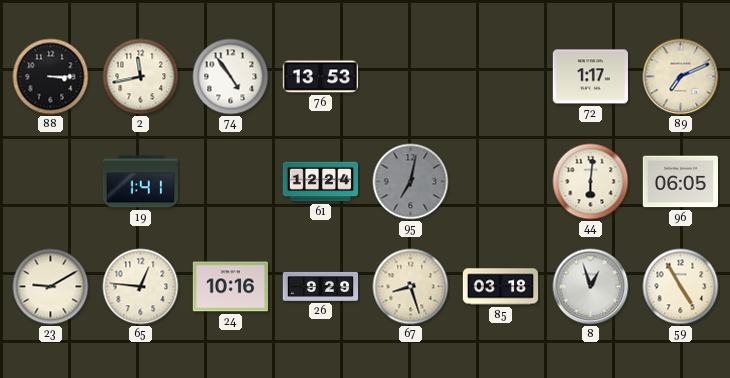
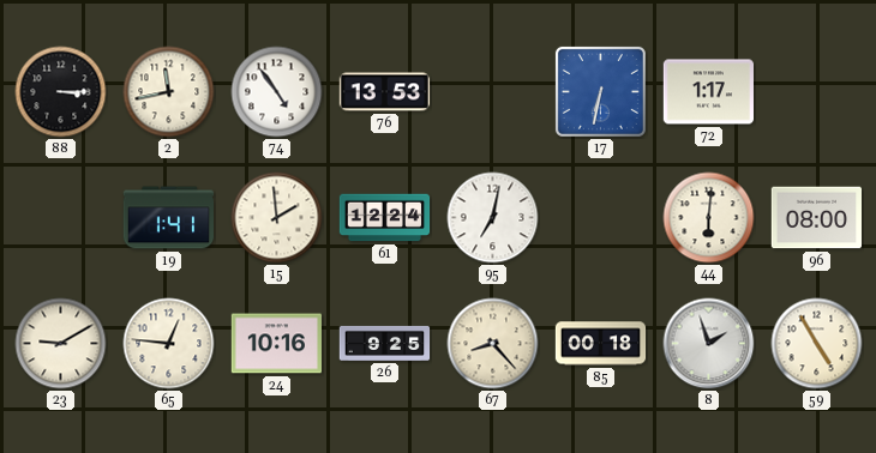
17: none -> 6:32
89: 7:11 -> none
15: none -> 1:59
95 dial: grey -> white
96: 06:05 -> 08:00
26: 9:29 -> 9:25
67: 8:27 -> 8:23
85: 03:18 -> 00:18
8: 12:57 -> 1:57
